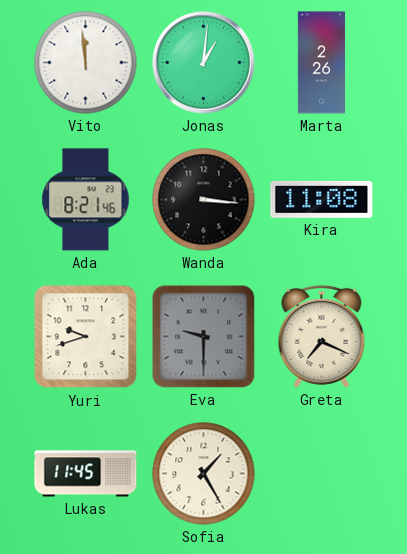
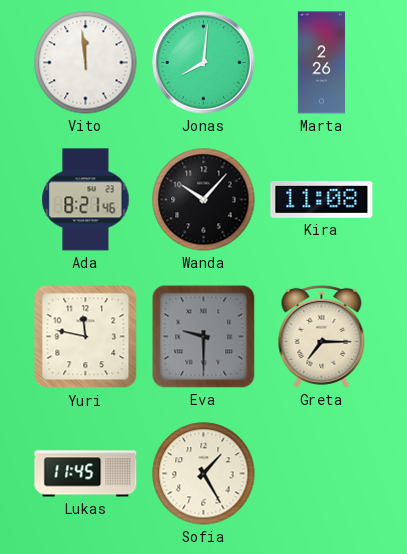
Jonas: 1:01 -> 8:01
Wanda: 3:16 -> 10:07
Yuri: 9:42 -> 11:47
Greta: 7:19 -> 7:15
